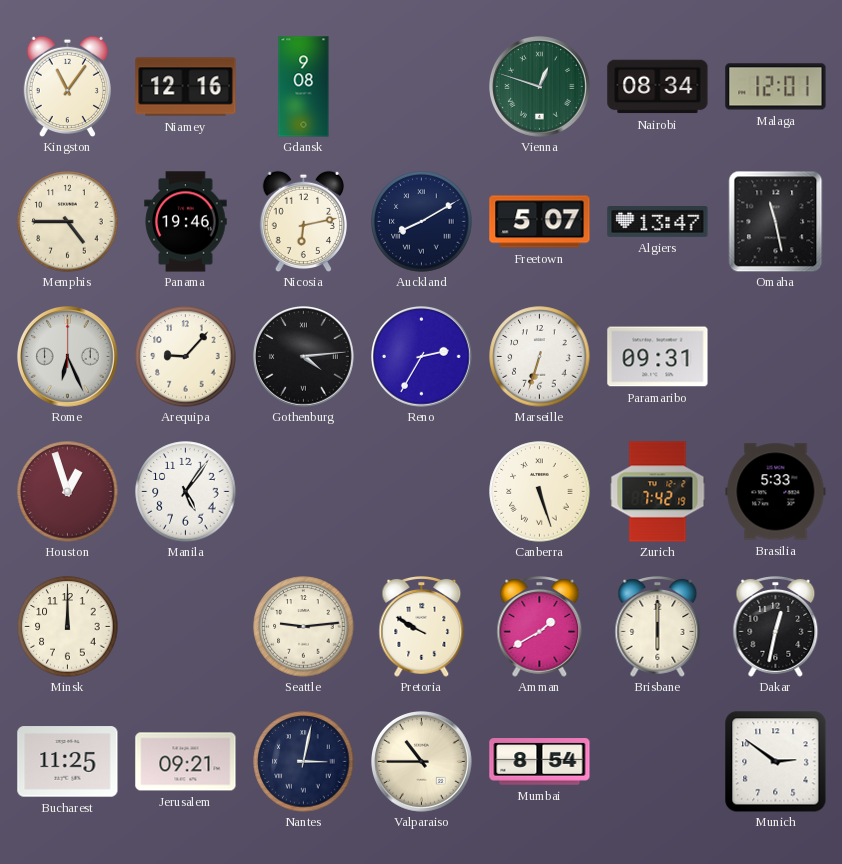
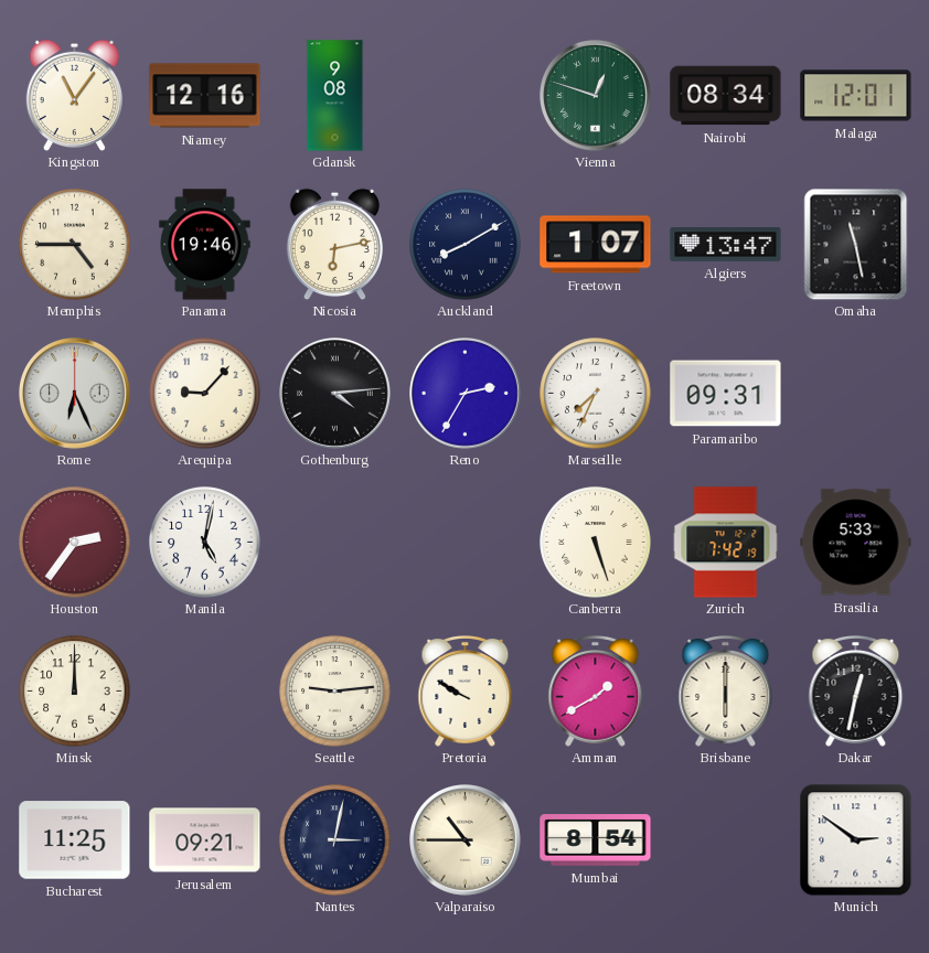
Freetown: 5:07 -> 1:07
Marseille: 6:33 -> 7:34
Houston: 12:57 -> 2:36
Manila: 5:06 -> 5:02
